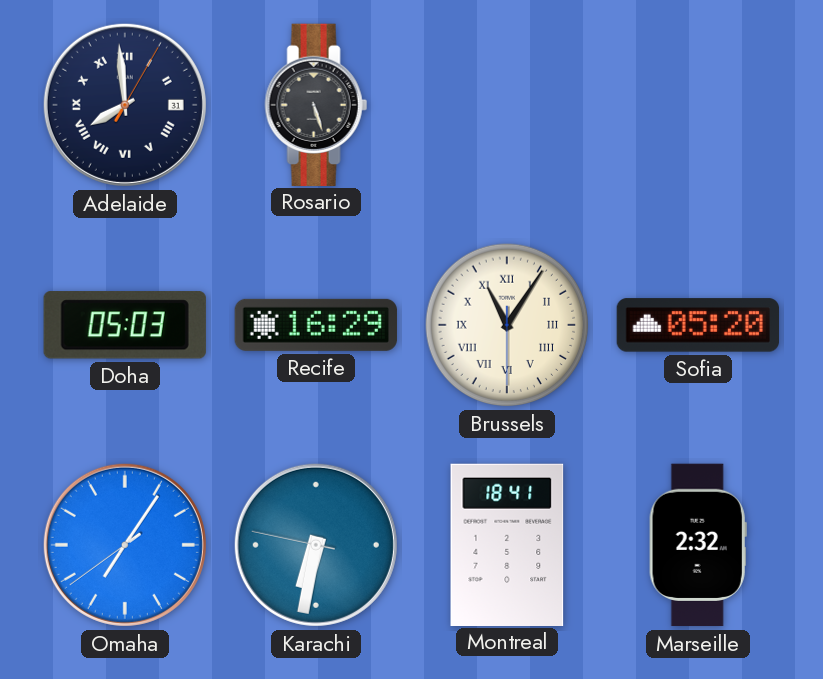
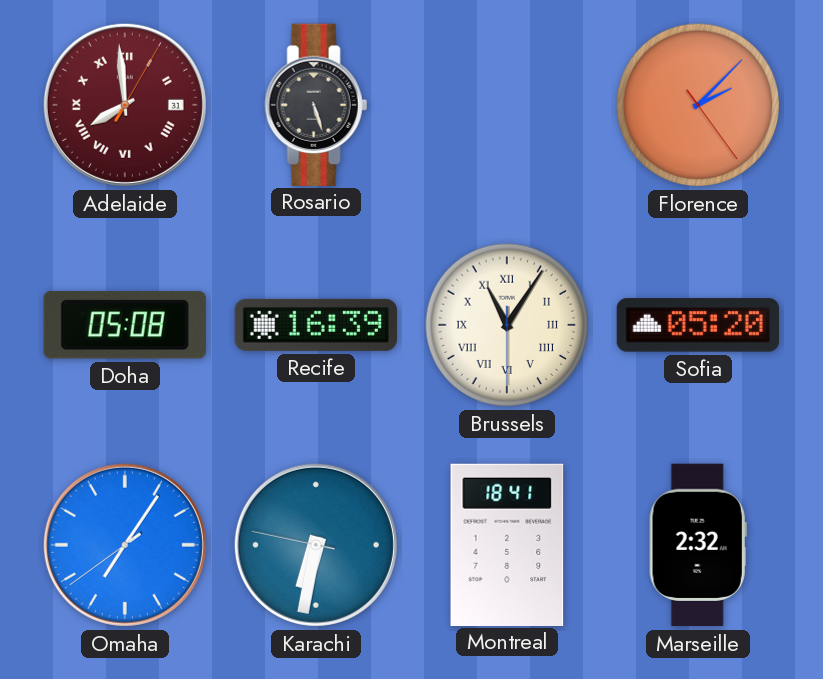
Adelaide dial: navy -> burgundy
Florence: none -> 2:07
Doha: 05:03 -> 05:08
Recife: 16:29 -> 16:39
